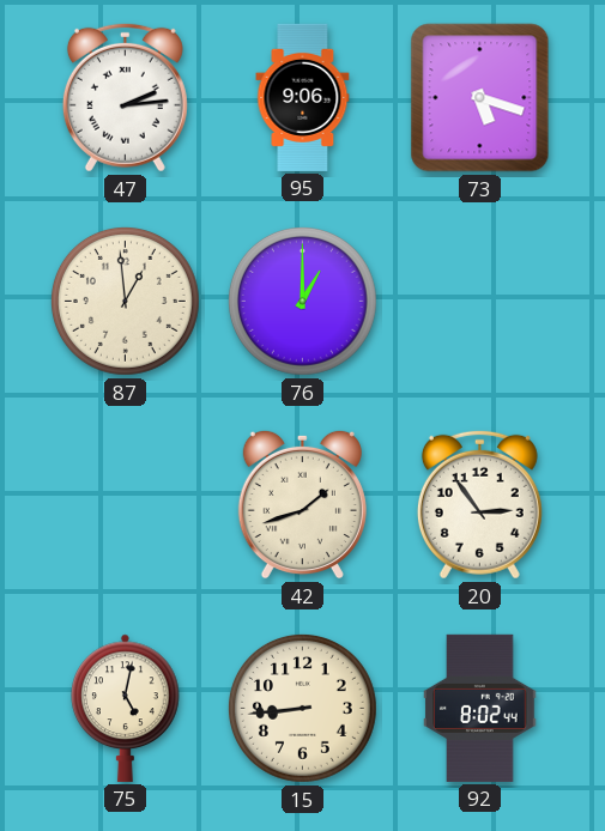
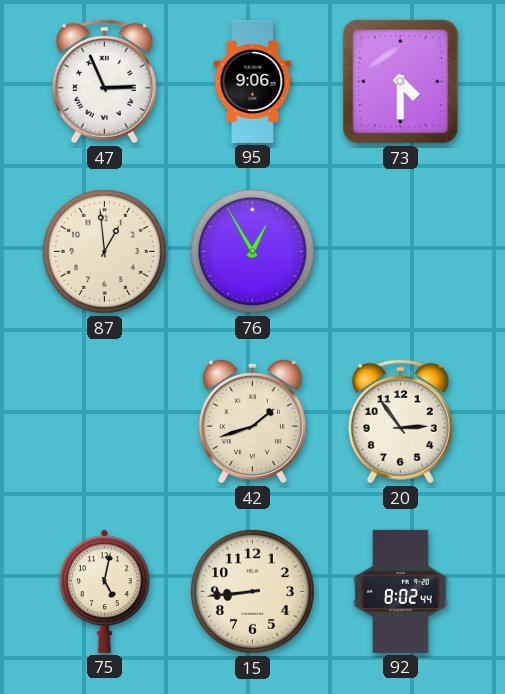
47: 2:14 -> 2:56
73: 5:18 -> 4:30
76: 1:00 -> 12:55
